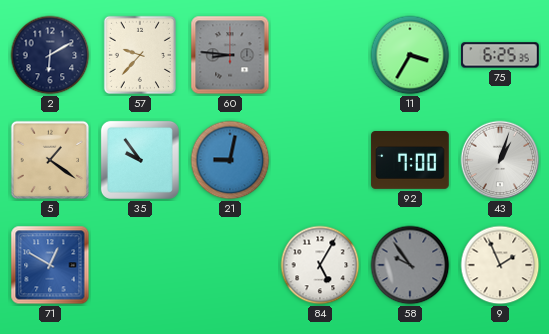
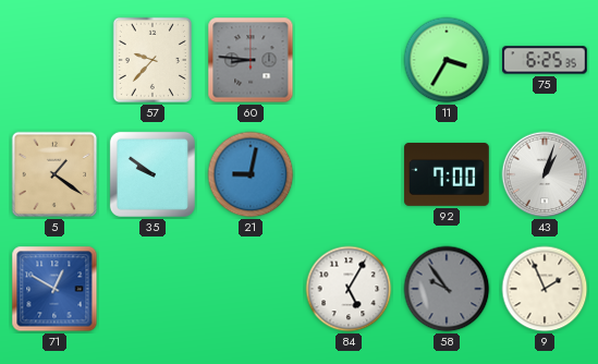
2: 6:10 -> none
35: 9:54 -> 9:51
